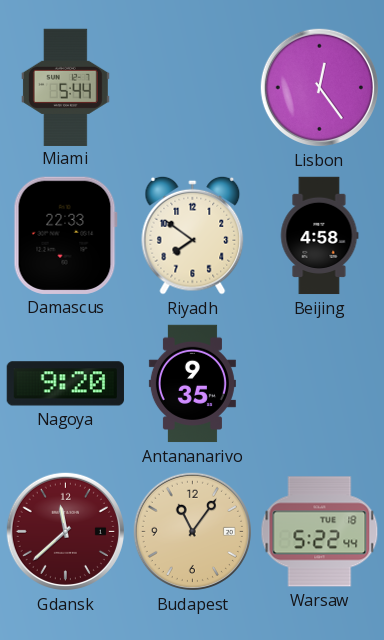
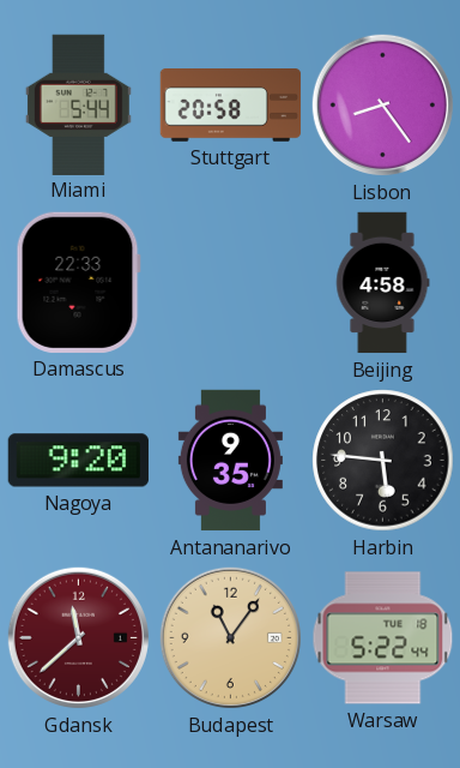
Stuttgart: none -> 20:58
Lisbon: 12:24 -> 8:24
Riyadh: 7:51 -> none
Harbin: none -> 5:46
